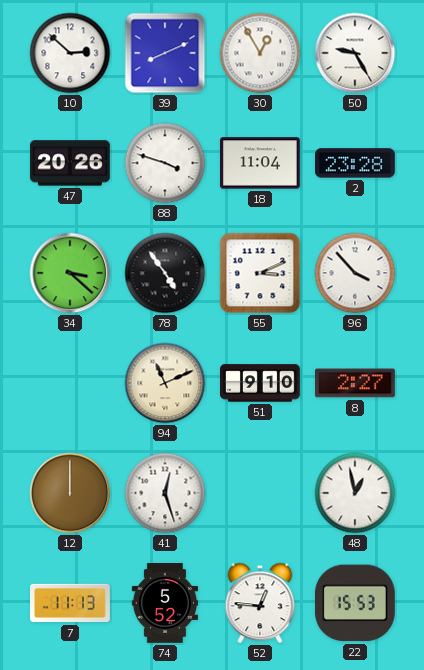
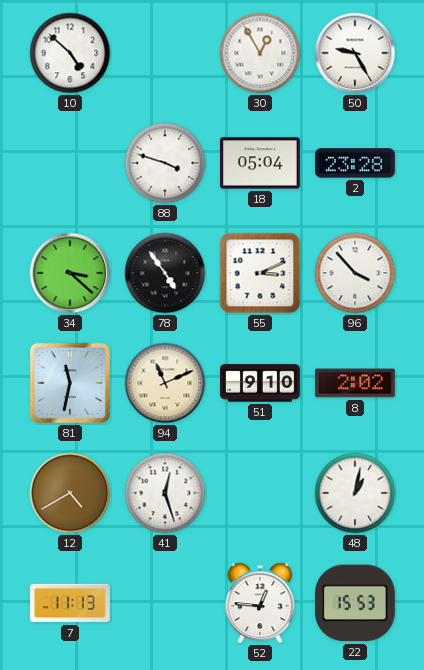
10: 2:52 -> 4:52
39: 8:11 -> none
47: 20:26 -> none
18: 11:04 -> 05:04
81: none -> 11:32
8: 2:27 -> 2:02
12: 12:00 -> 4:40
48: 12:58 -> 1:02
74: 5:52 -> none
